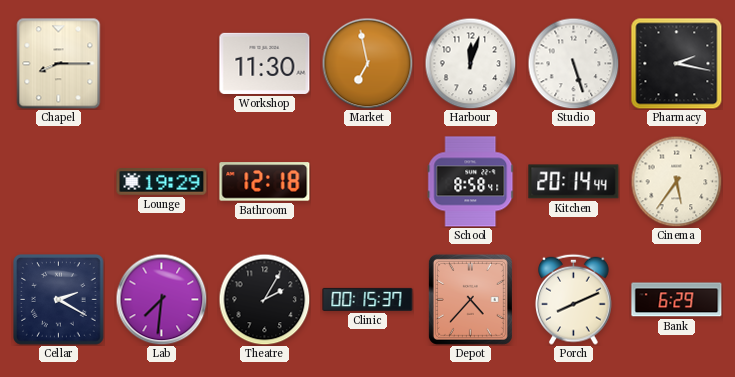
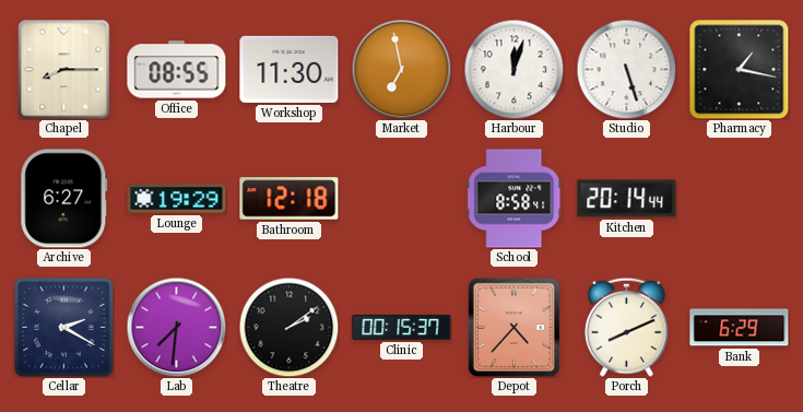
Office: none -> 08:55
Pharmacy: 2:17 -> 1:17
Archive: none -> 6:27
Cinema: 5:36 -> none
Theatre: 2:05 -> 2:09
